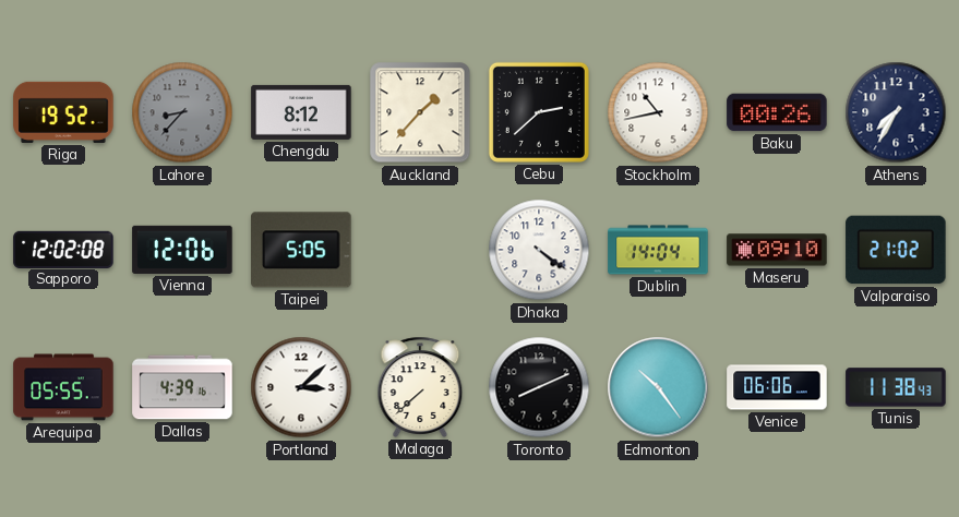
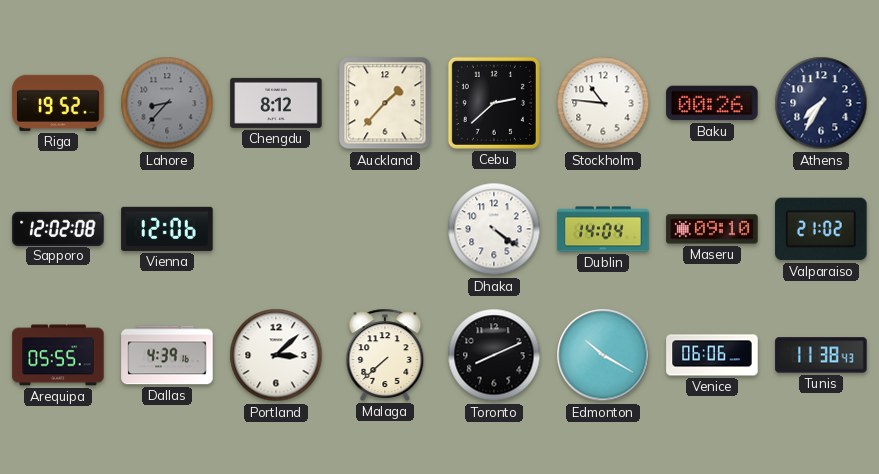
Stockholm: 10:43 -> 10:46
Taipei: 5:05 -> none
Edmonton: 10:24 -> 10:20
